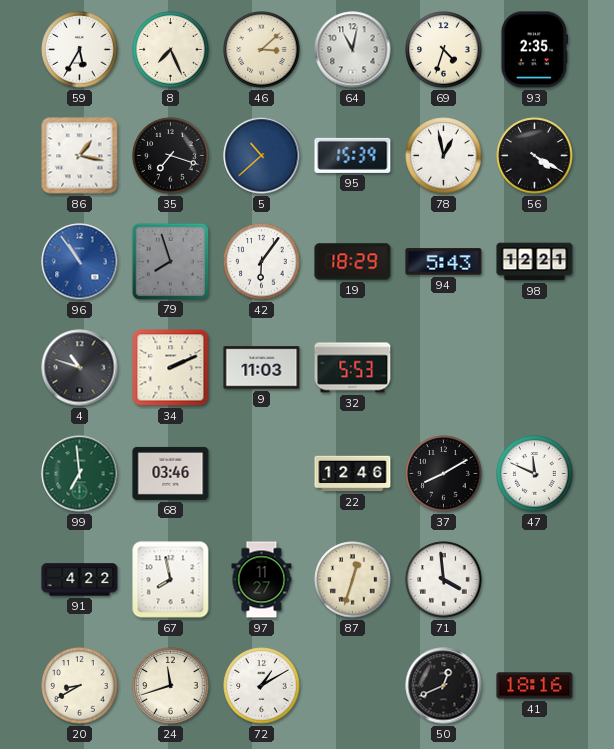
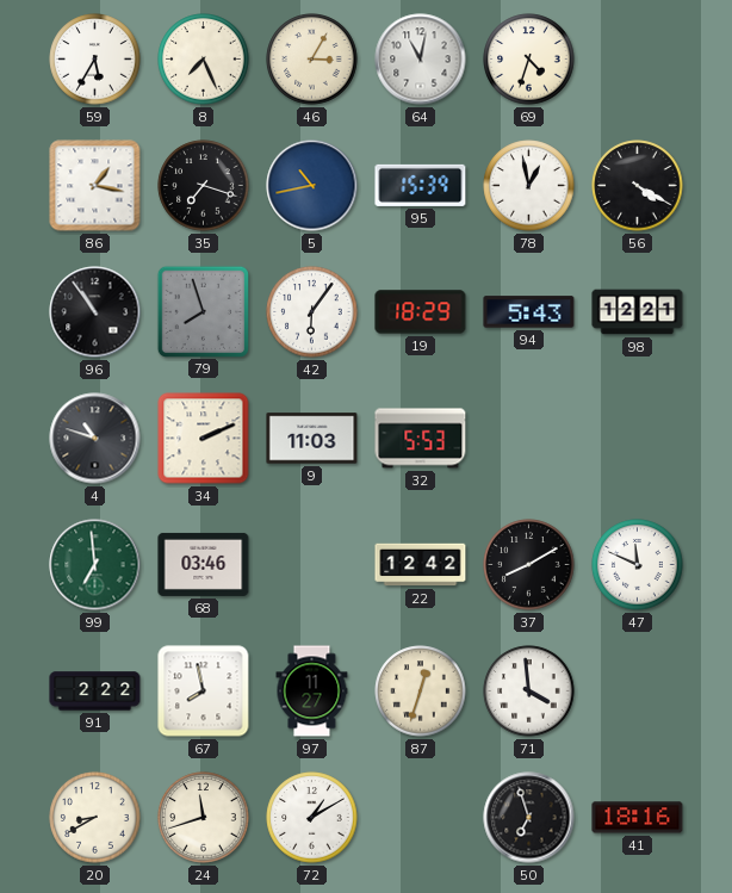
46: 3:08 -> 3:05
93: 2:35 -> none
5: 10:38 -> 10:43
96 dial: blue -> black
22: 12:46 -> 12:42
91: 4:22 -> 2:22
50: 12:41 -> 6:57
